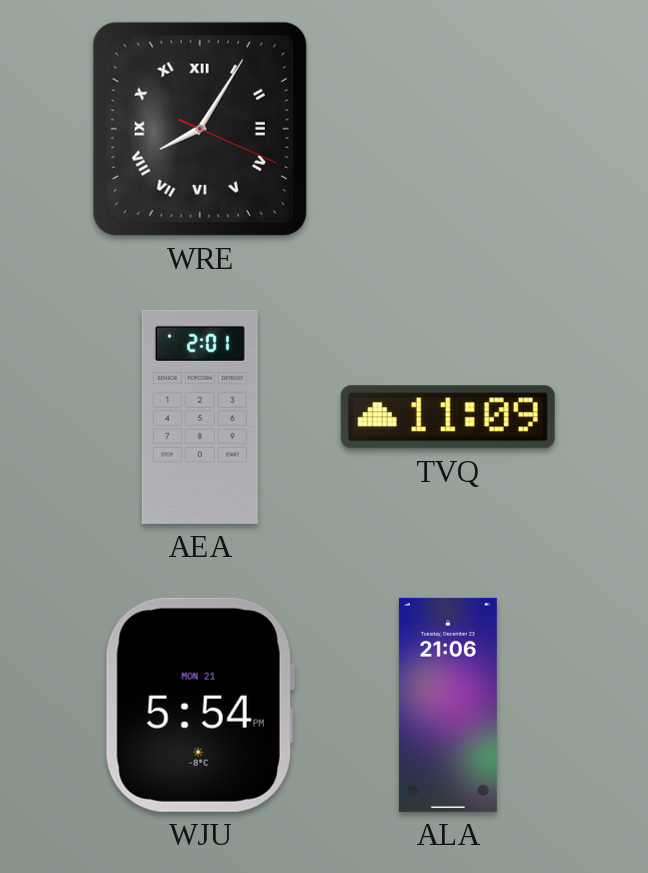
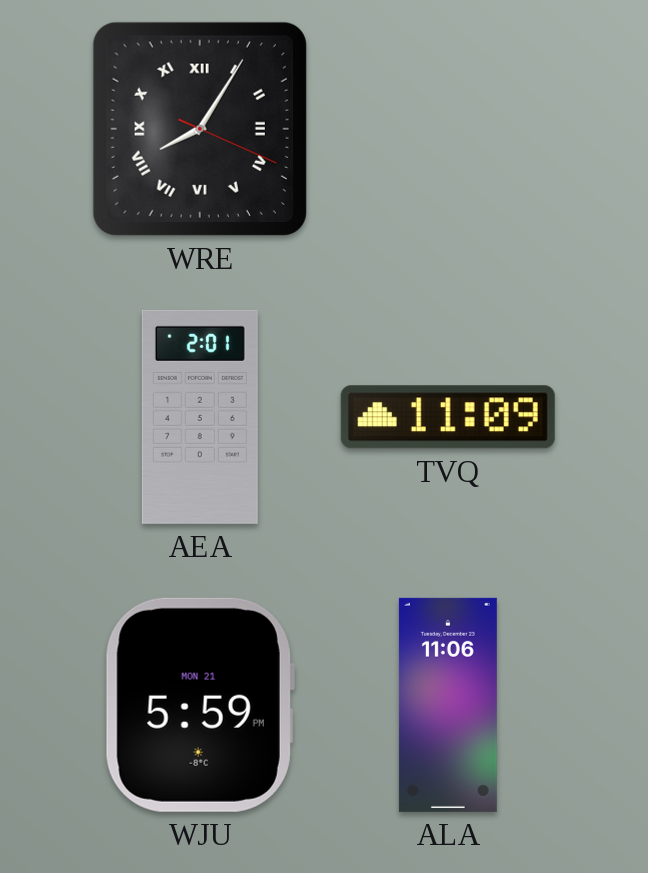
WJU: 5:54 -> 5:59
ALA: 21:06 -> 11:06
